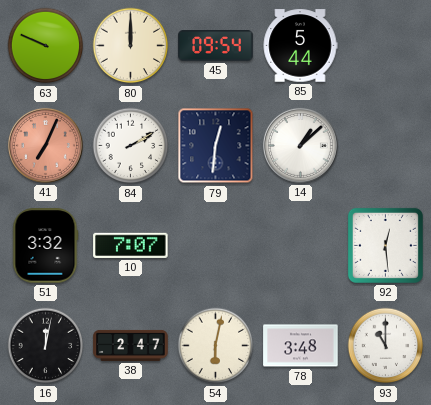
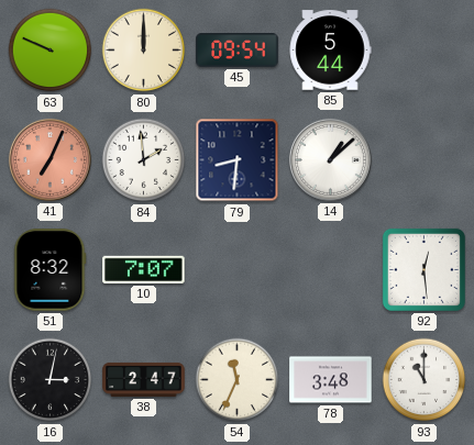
84: 2:10 -> 1:59
79: 12:31 -> 8:31
51: 3:32 -> 8:32
16: 12:02 -> 3:02
54: 6:02 -> 11:34
